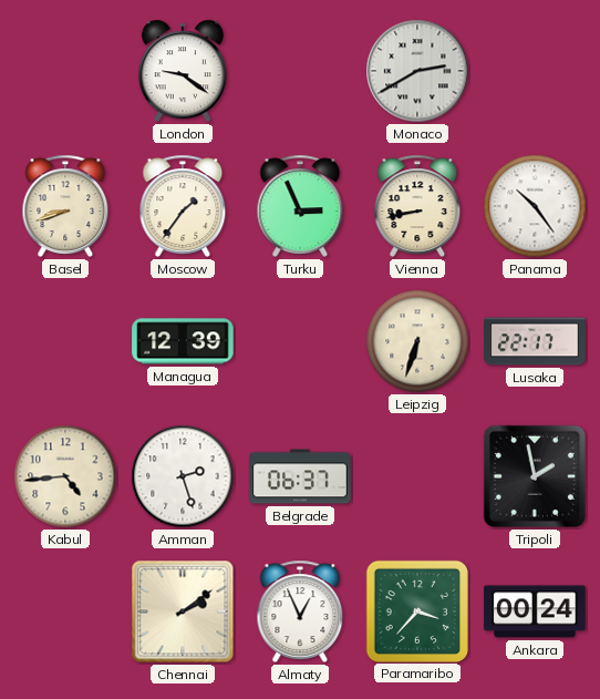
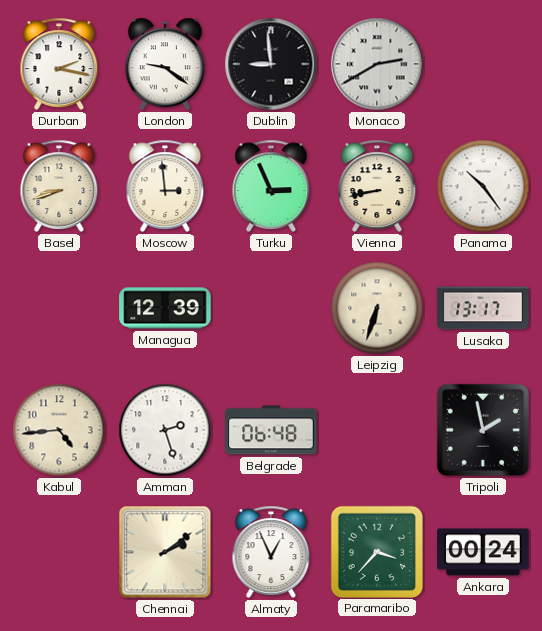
Durban: none -> 2:17
Dublin: none -> 8:59
Moscow: 1:36 -> 2:59
Lusaka: 22:17 -> 13:17
Belgrade: 06:37 -> 06:48
